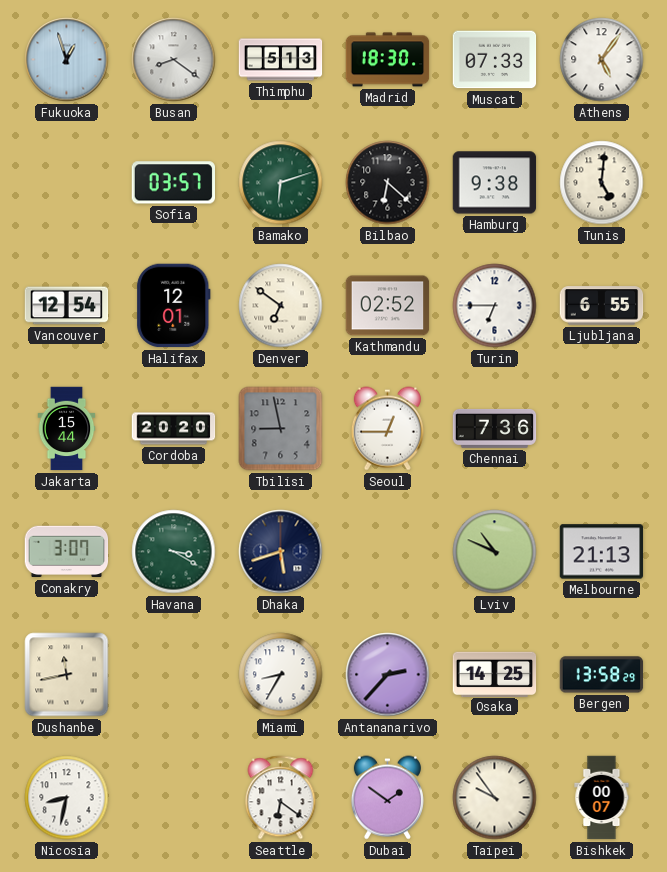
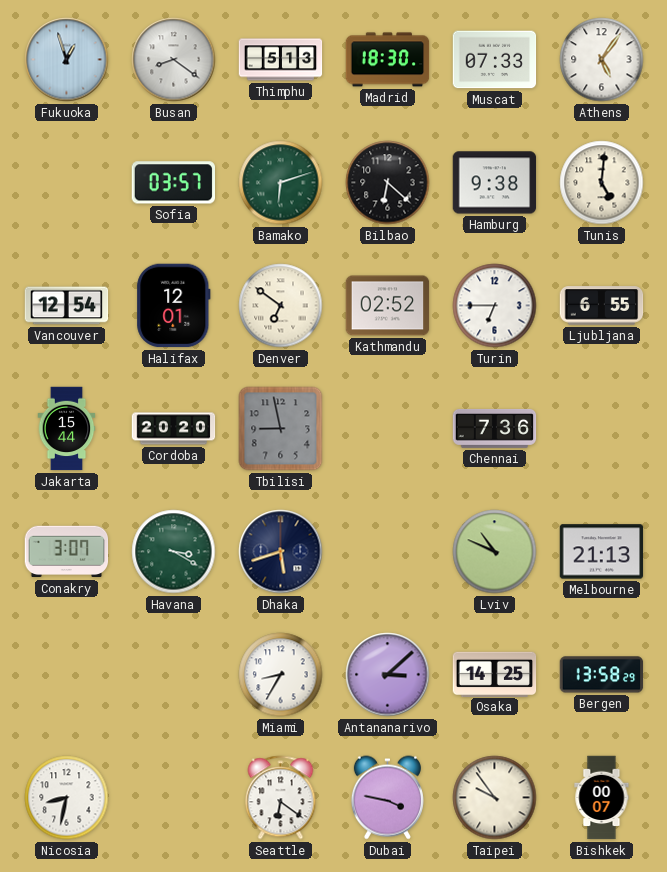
Seoul: 12:45 -> none
Dushanbe: 11:43 -> none
Antananarivo: 2:37 -> 3:08
Dubai: 1:51 -> 3:47
